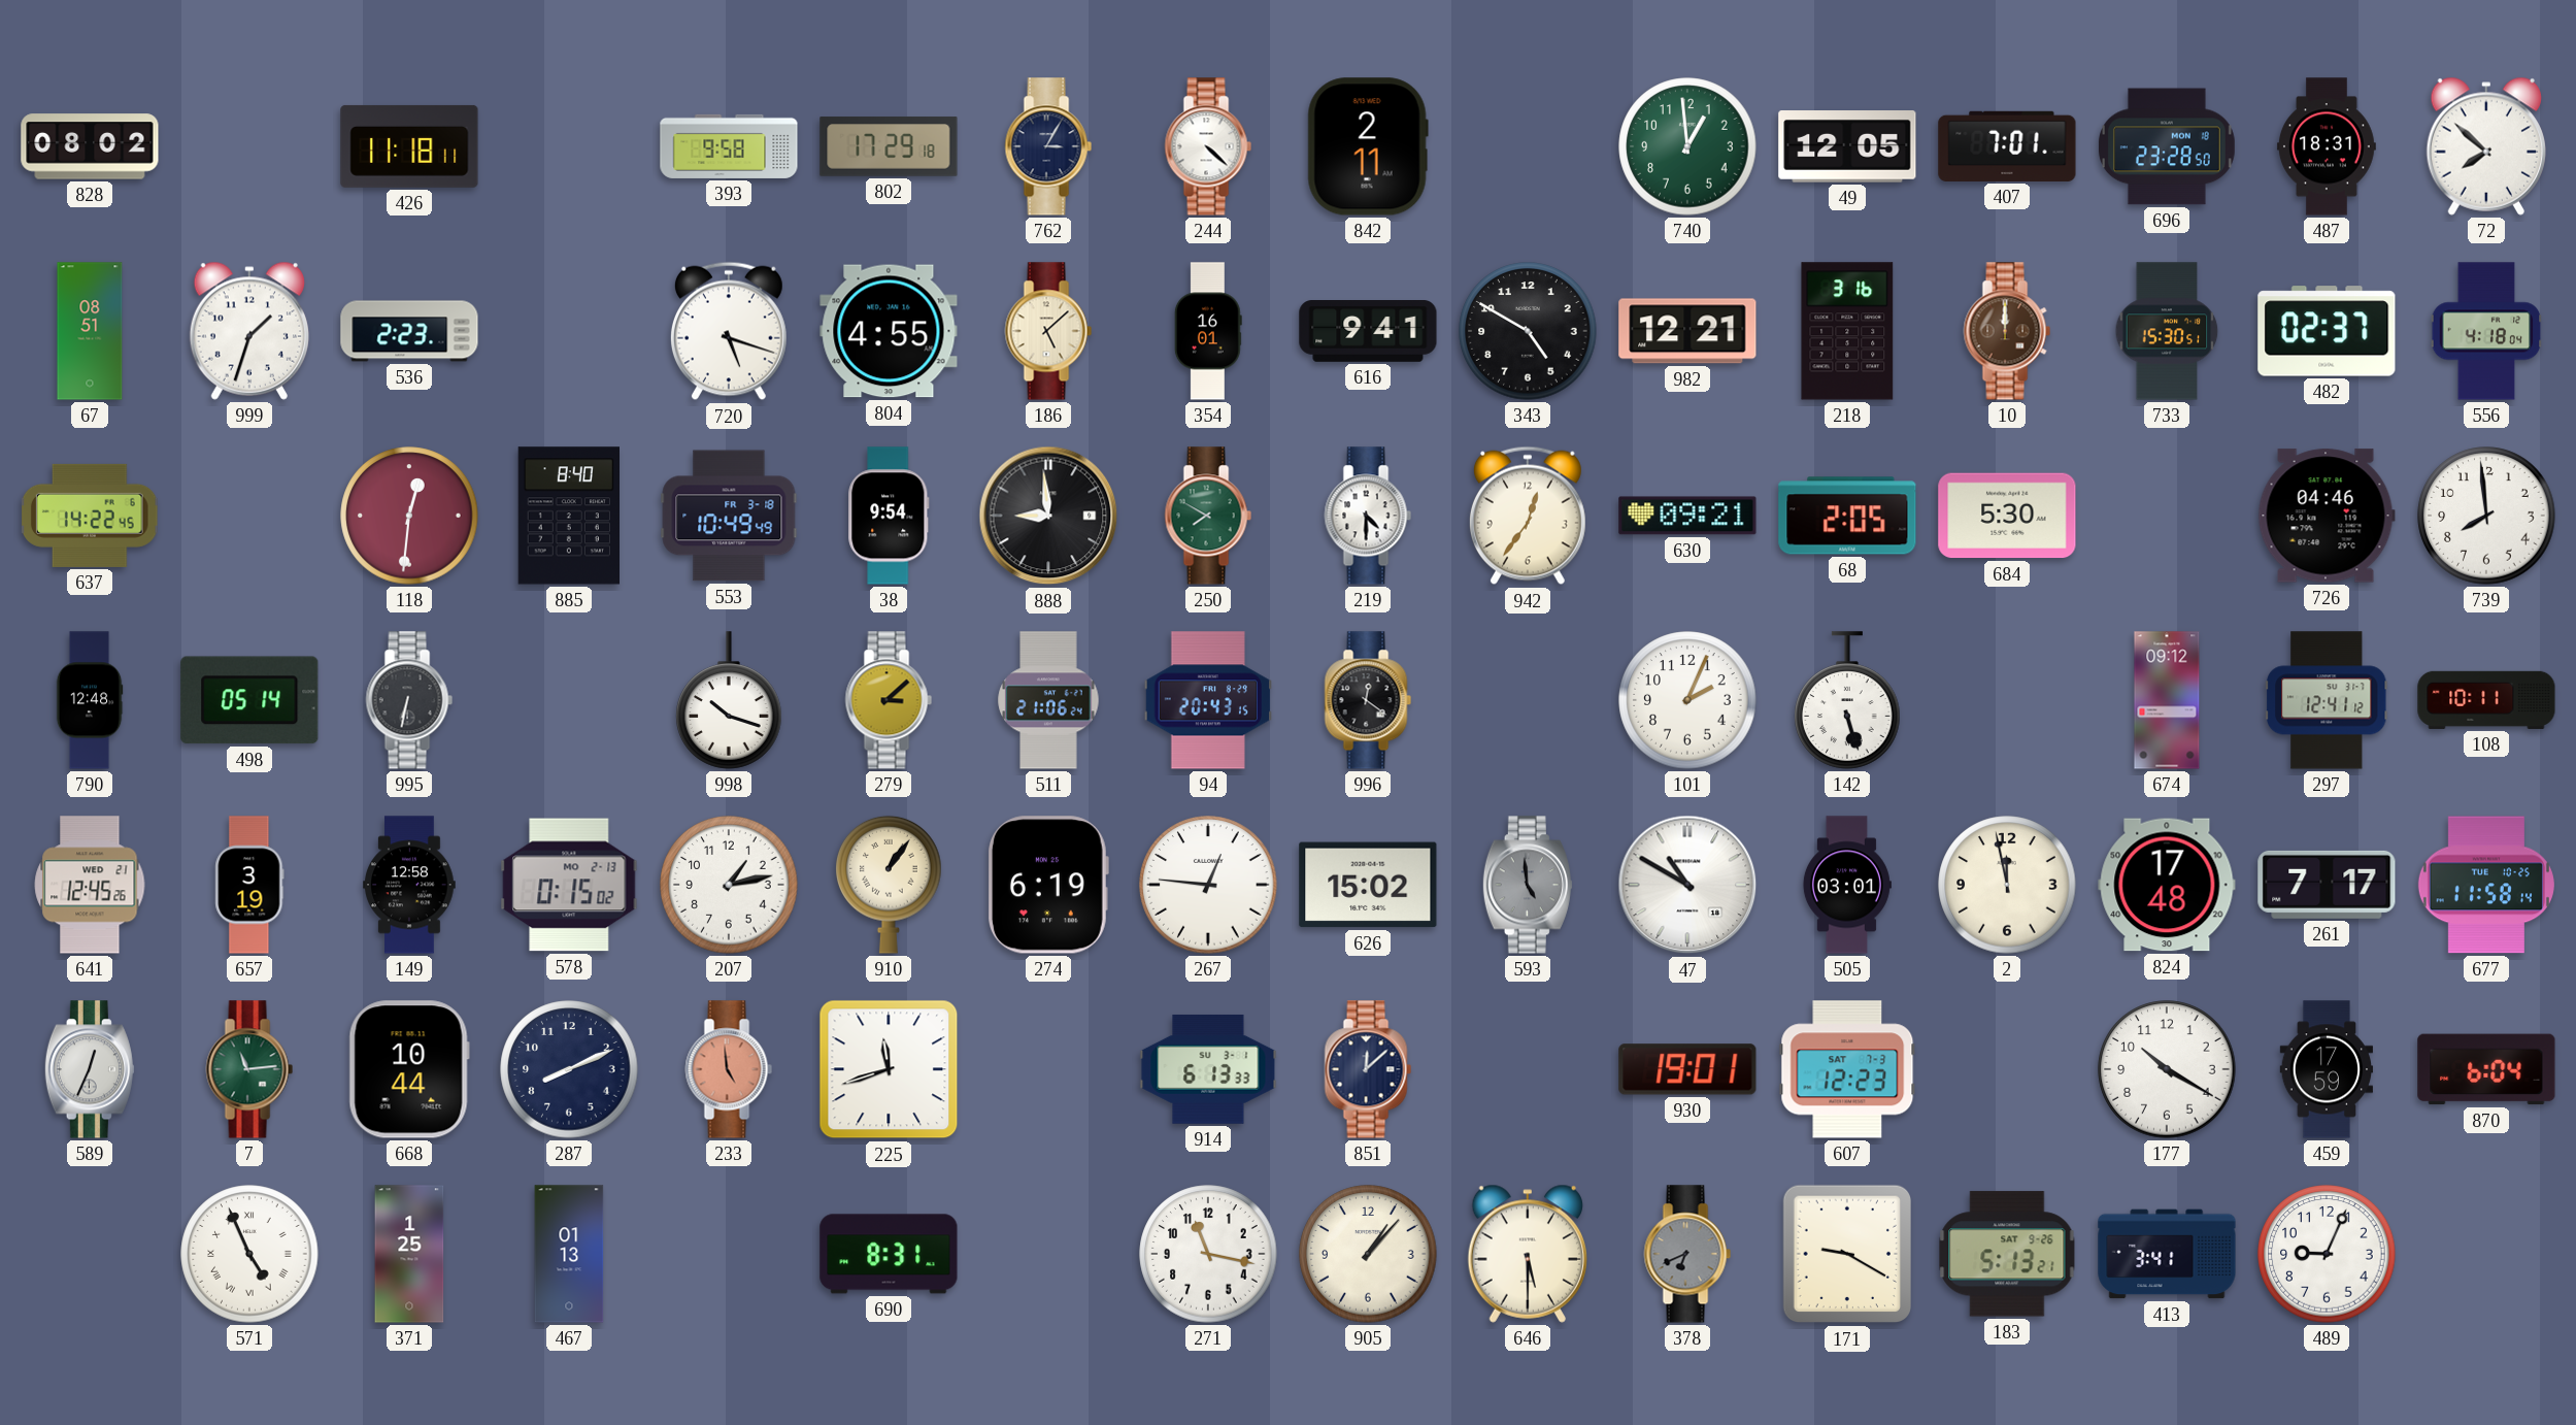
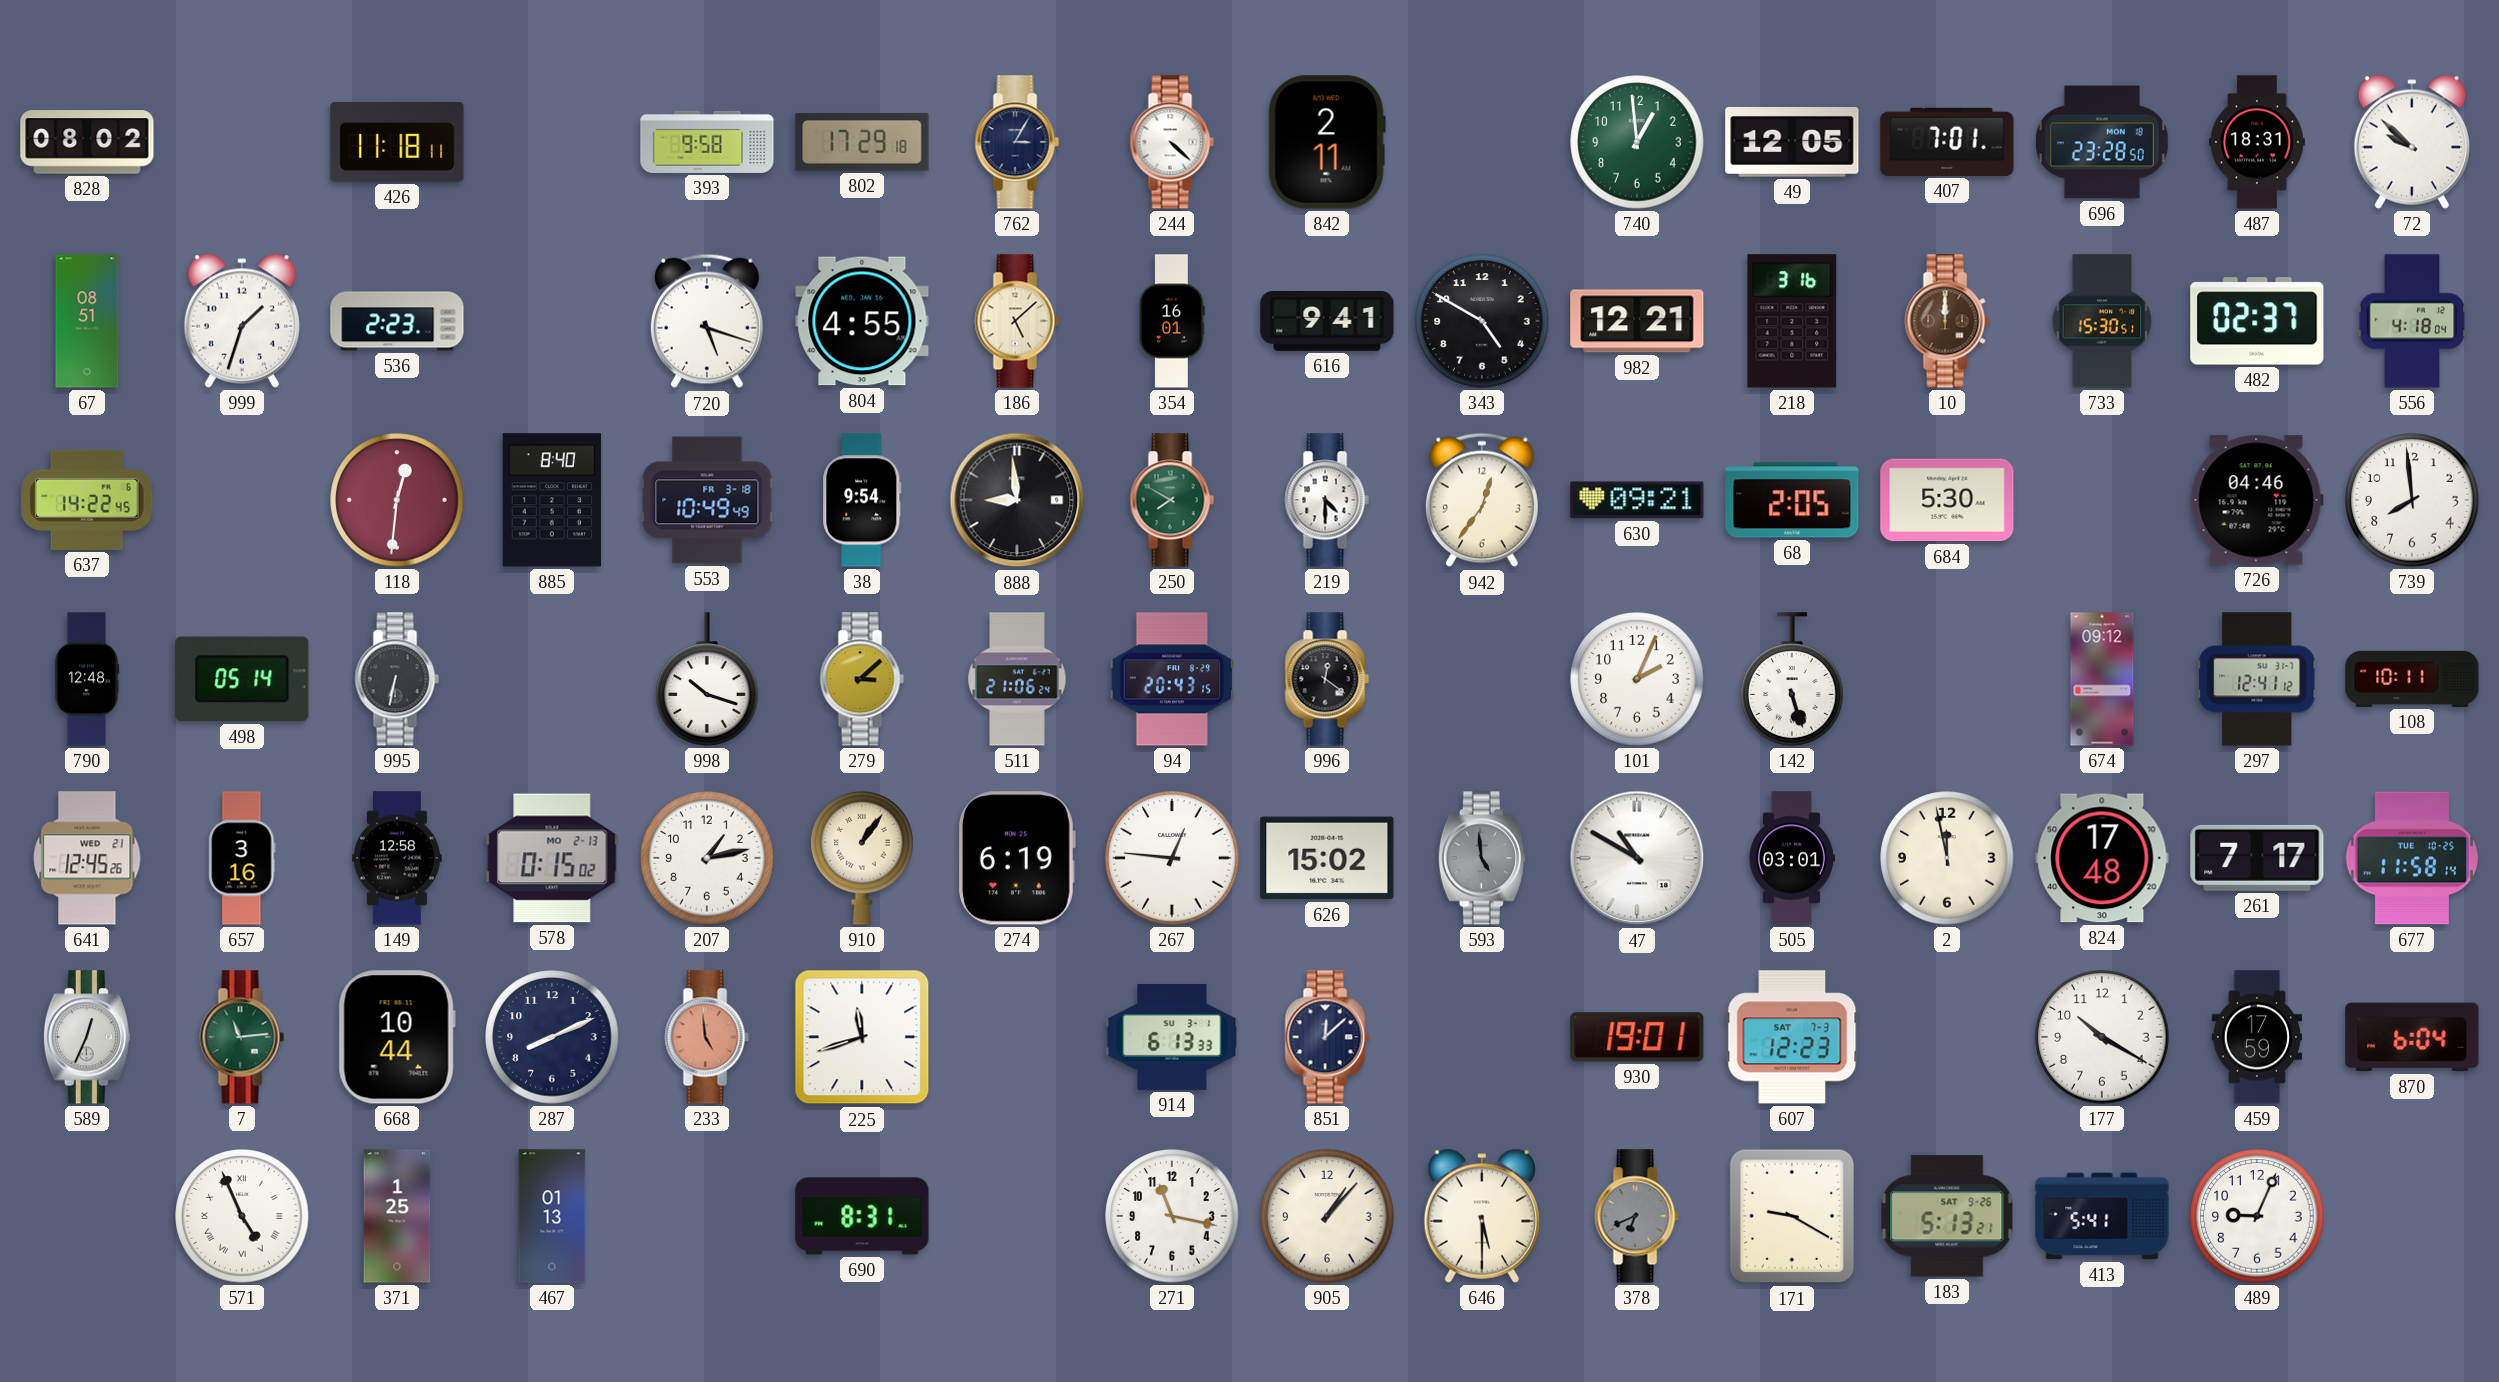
72: 7:52 -> 9:52
657: 3:19 -> 3:16
413: 3:41 -> 5:41
